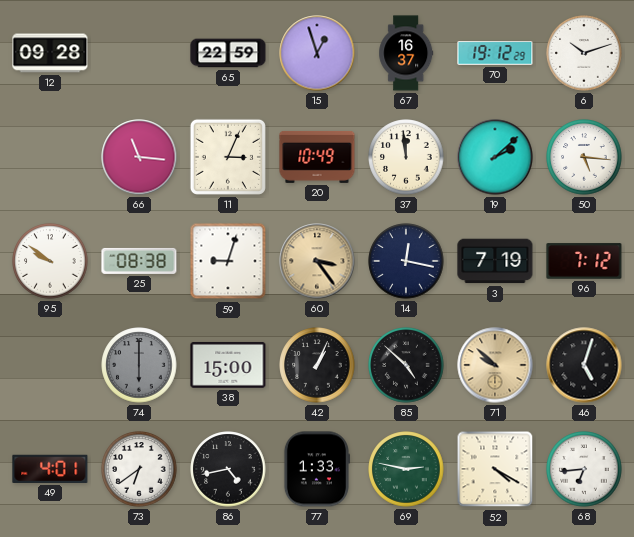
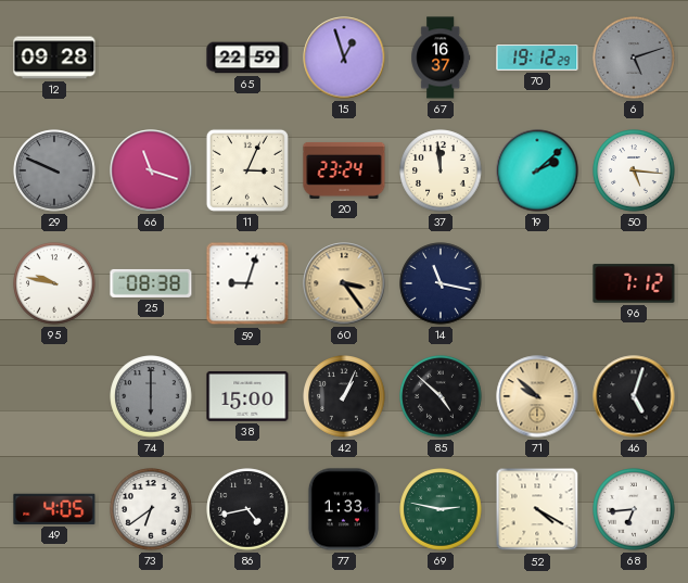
6: 10:12 -> 5:12
6 dial: white -> grey
29: none -> 9:49
66: 11:16 -> 11:18
20: 10:49 -> 23:24
95: 9:51 -> 9:47
14: 12:17 -> 11:17
3: 7:19 -> none
49: 4:01 -> 4:05
